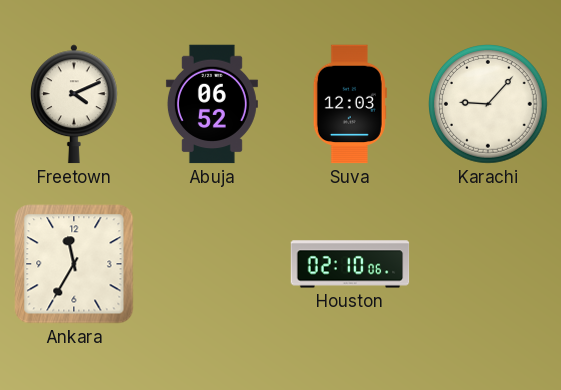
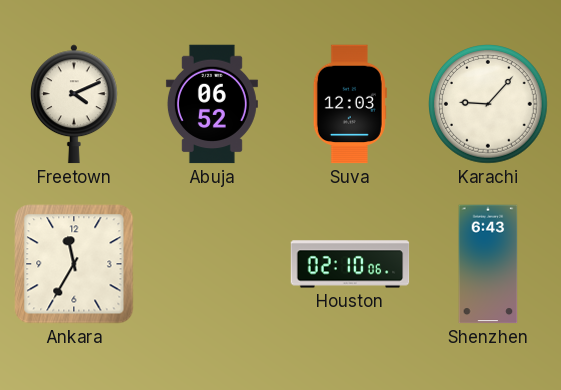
Shenzhen: none -> 6:43
